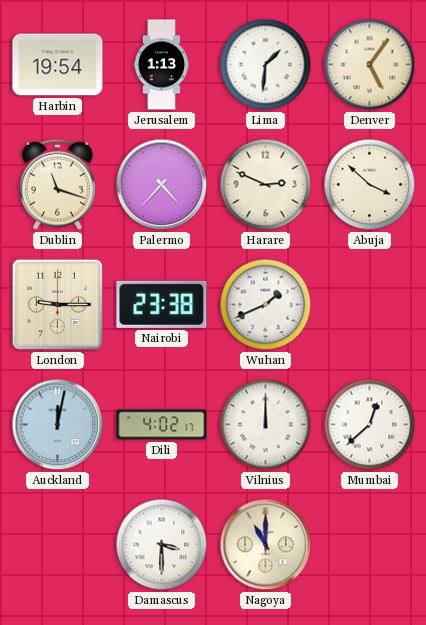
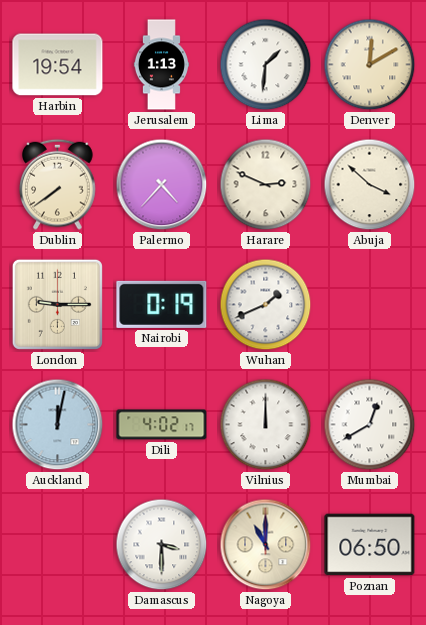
Denver: 5:06 -> 12:10
Dublin: 11:18 -> 7:39
Nairobi: 23:38 -> 0:19
Mumbai: 12:38 -> 12:40
Poznan: none -> 06:50
